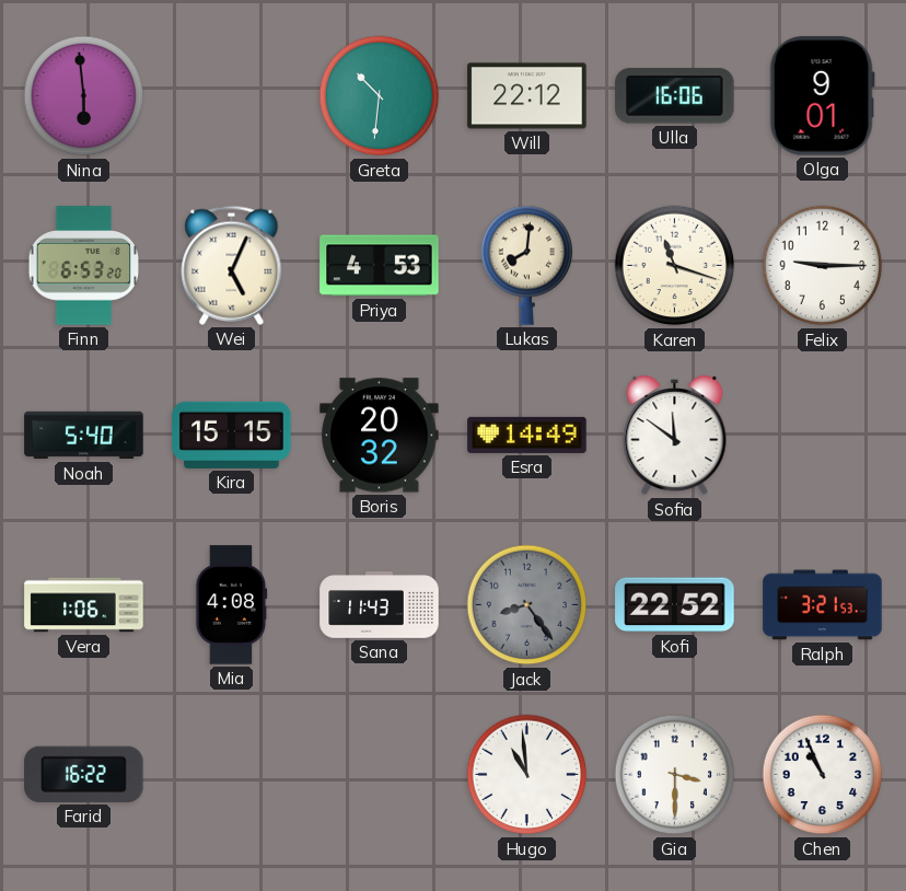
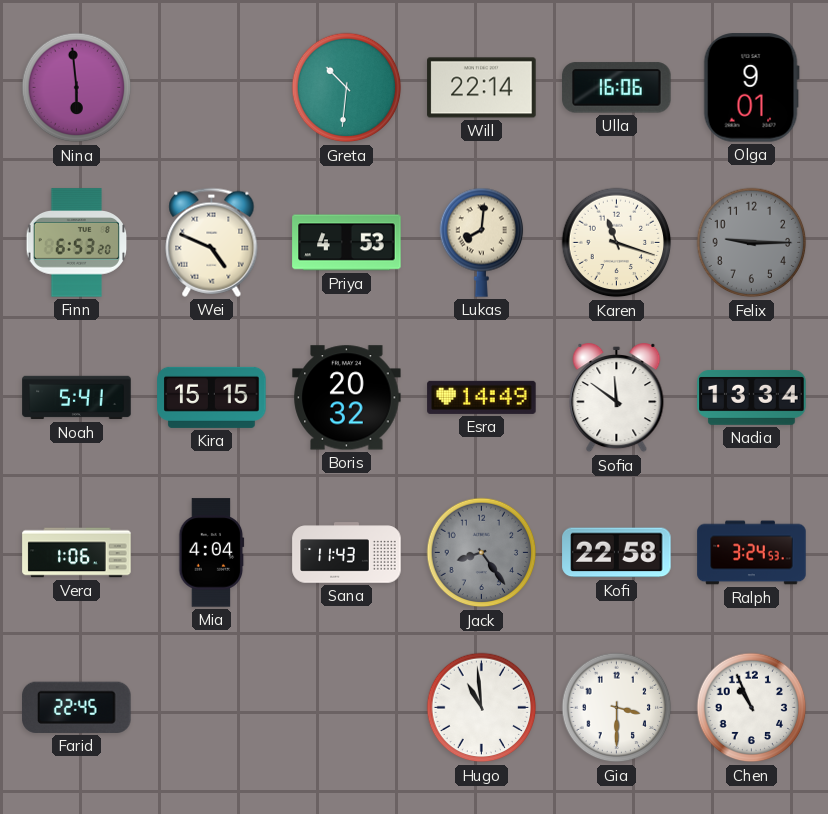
Will: 22:12 -> 22:14
Wei: 5:04 -> 4:49
Felix dial: white -> grey
Noah: 5:40 -> 5:41
Nadia: none -> 13:34
Mia: 4:08 -> 4:04
Kofi: 22:52 -> 22:58
Ralph: 3:21 -> 3:24
Farid: 16:22 -> 22:45
